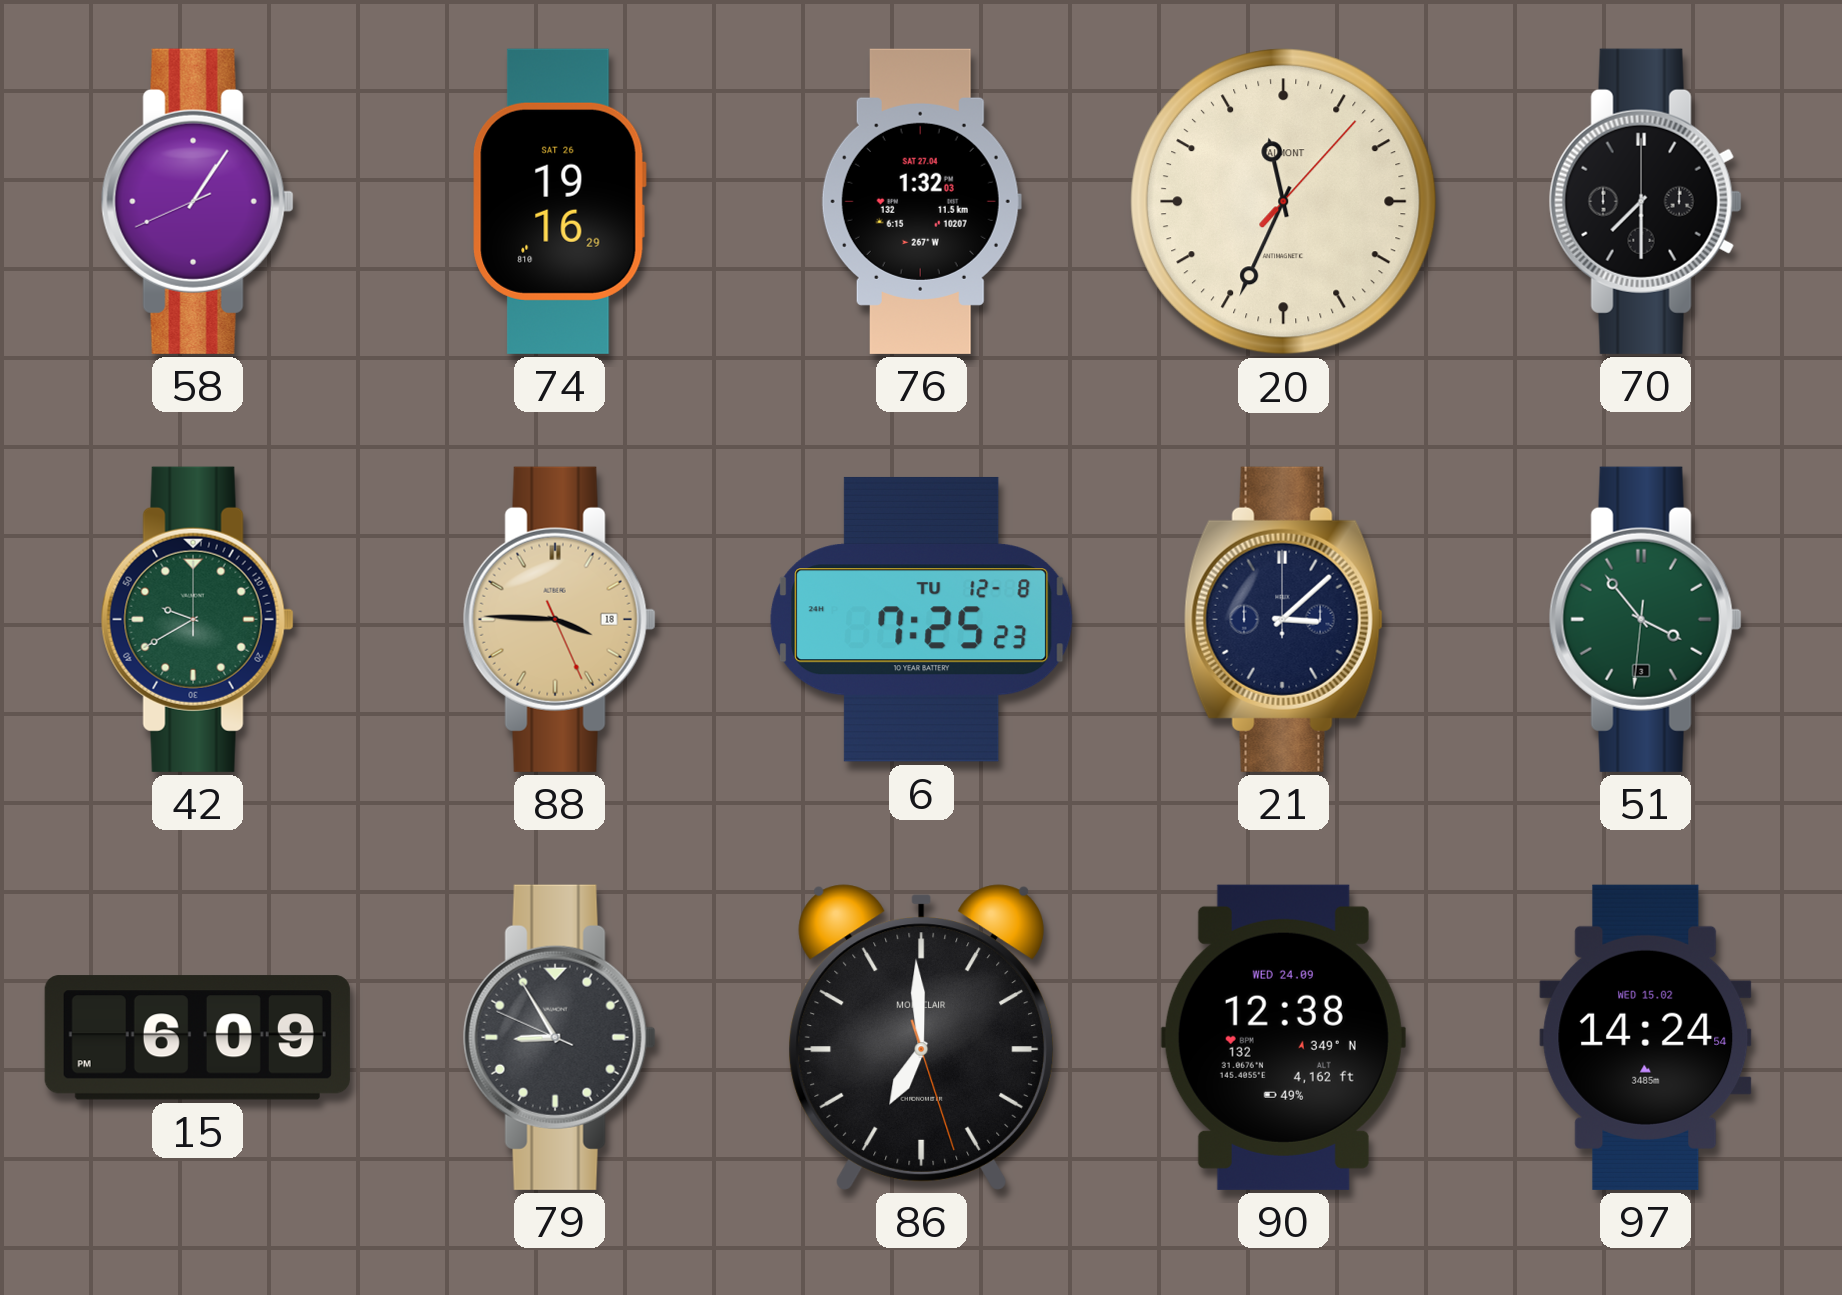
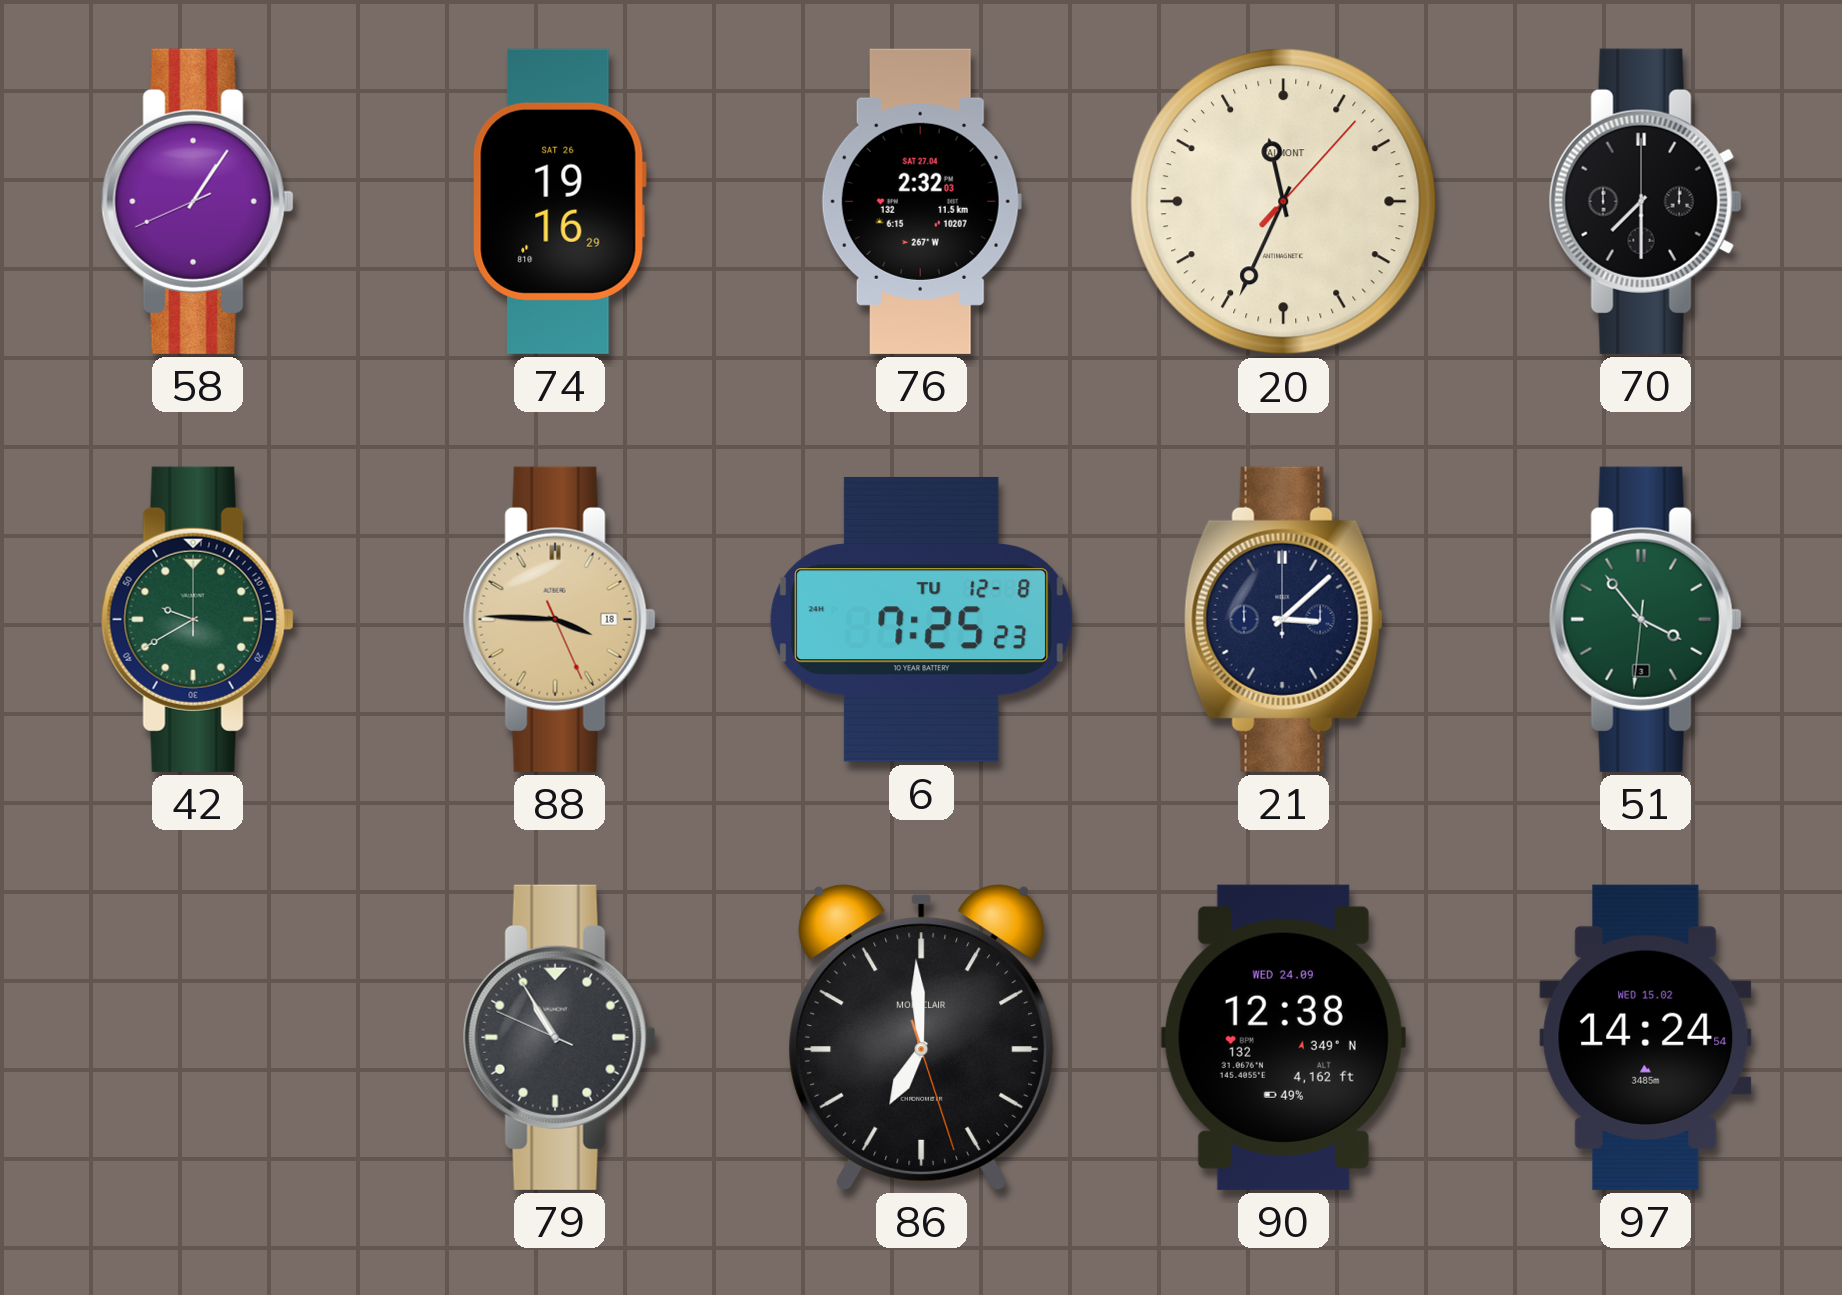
76: 1:32 -> 2:32
15: 6:09 -> none
79: 8:54 -> 10:54
